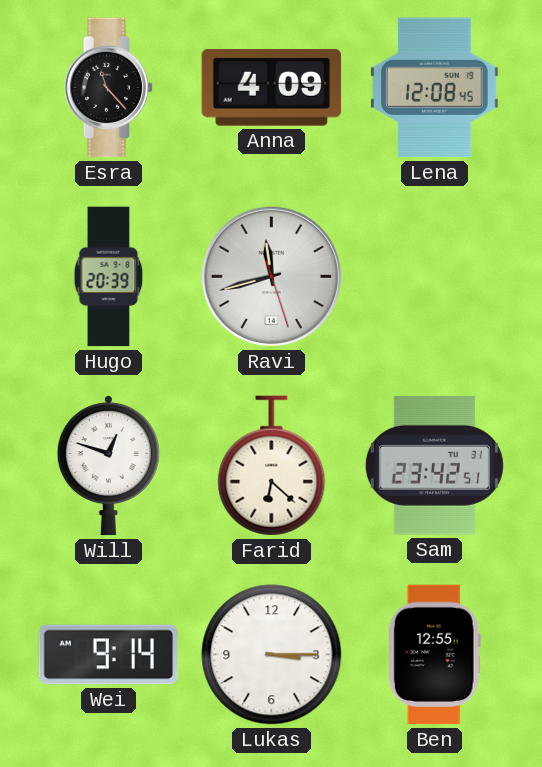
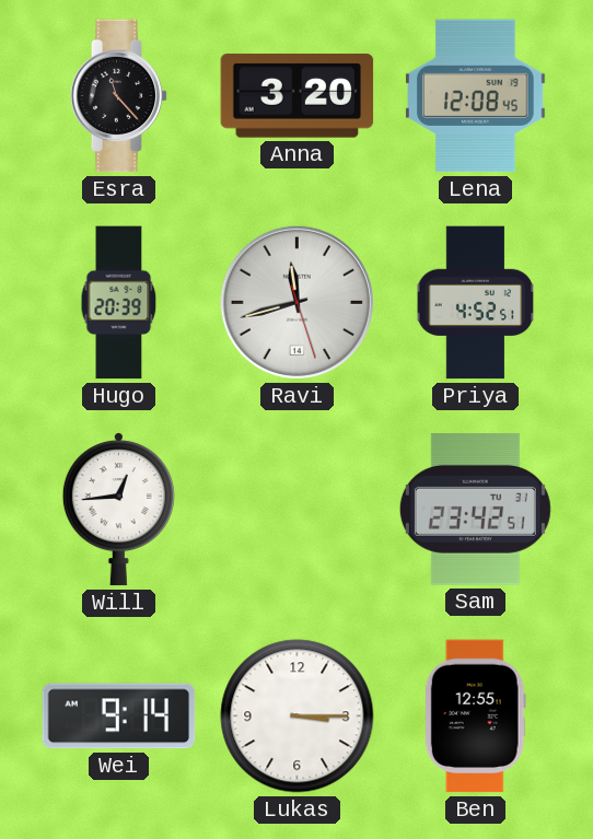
Anna: 4:09 -> 3:20
Priya: none -> 4:52
Will: 12:48 -> 12:44
Farid: 6:22 -> none
